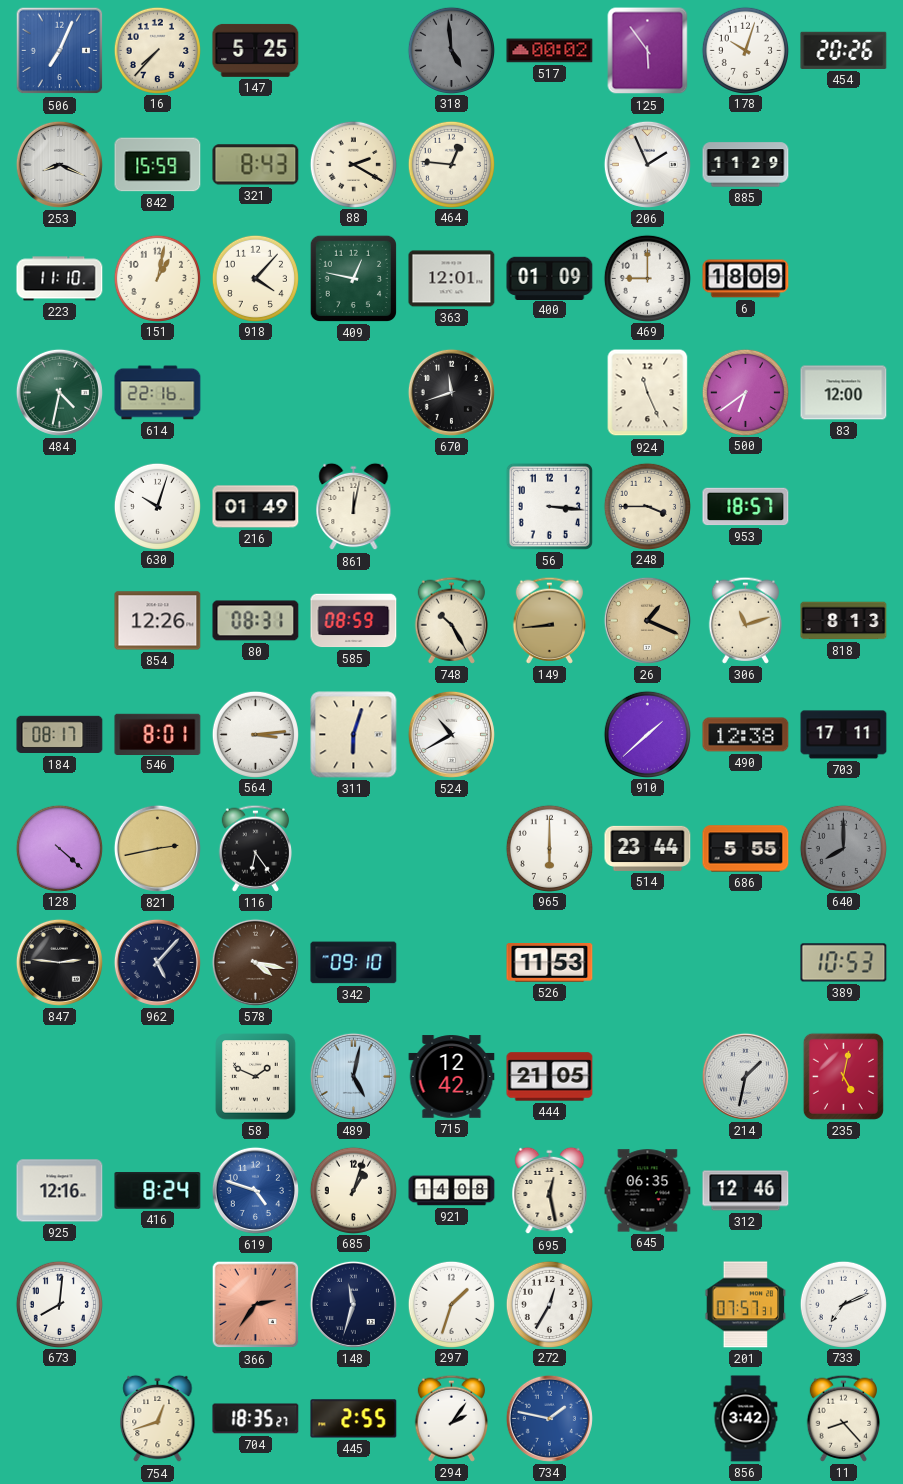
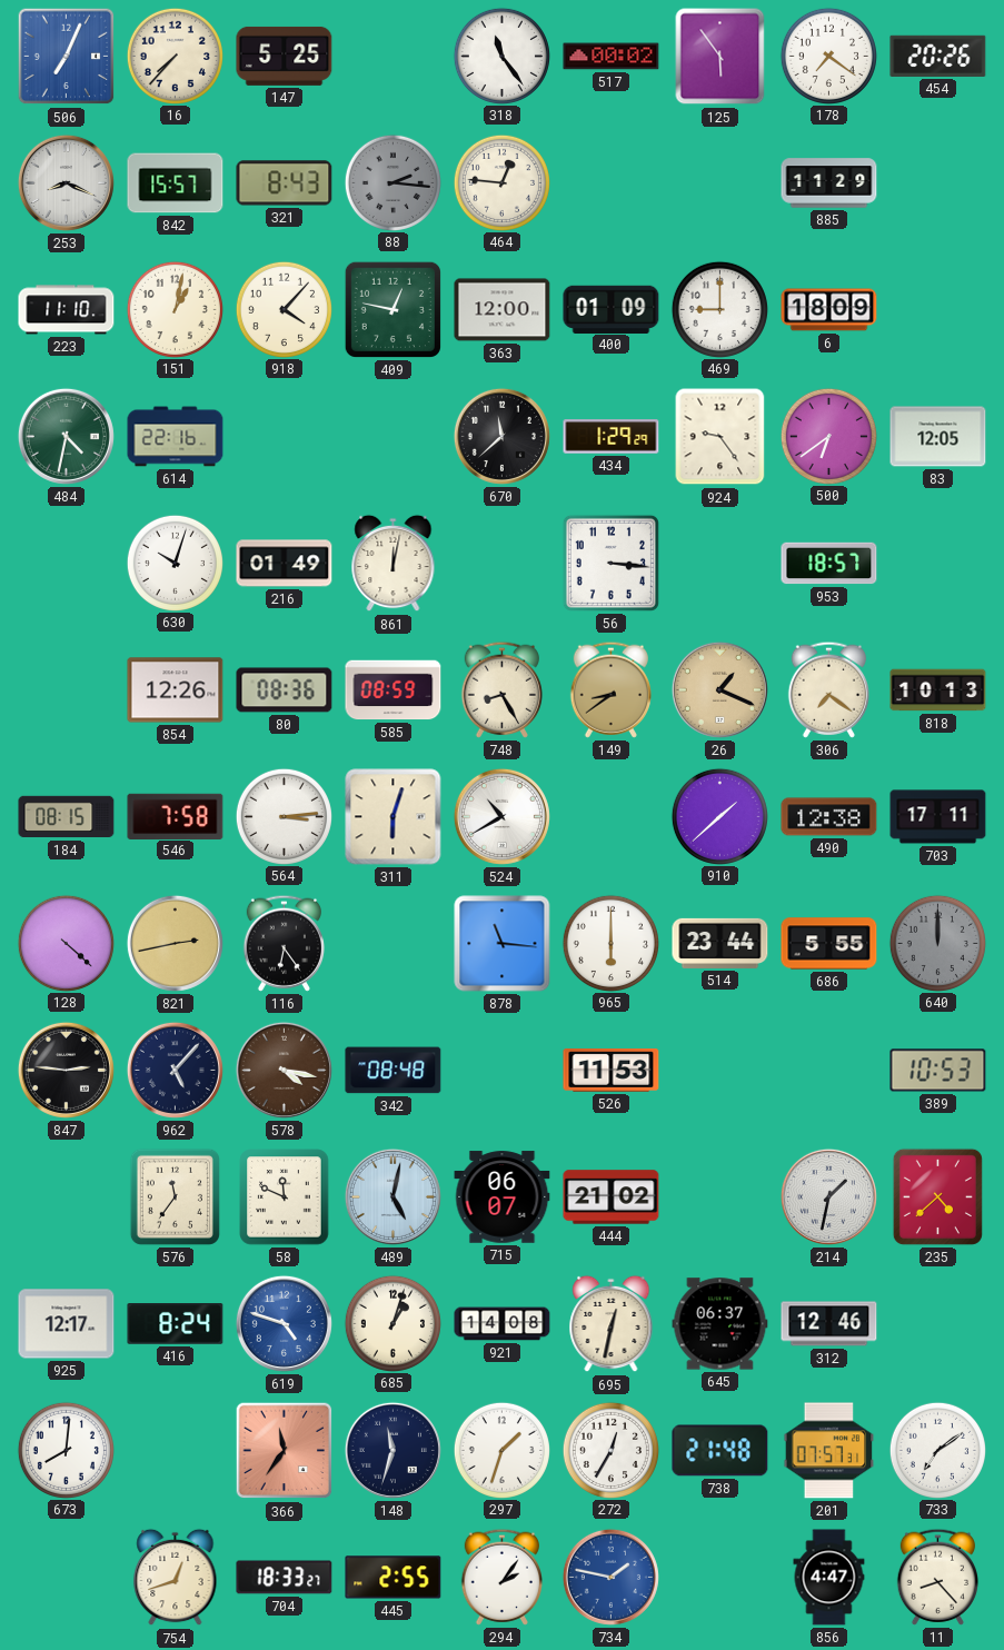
318: 4:59 -> 11:24
318 dial: grey -> white
178: 10:03 -> 7:21
842: 15:59 -> 15:57
88: 2:20 -> 2:16
88 dial: cream -> grey
206: 1:56 -> none
363: 12:01 -> 12:00
670: 11:42 -> 11:38
434: none -> 1:29
924: 11:26 -> 9:24
83: 12:00 -> 12:05
248: 3:45 -> none
80: 08:31 -> 08:36
748: 10:25 -> 8:25
149: 8:44 -> 8:39
306: 11:12 -> 7:21
818: 8:13 -> 10:13
184: 08:17 -> 08:15
546: 8:01 -> 7:58
878: none -> 11:16
640: 8:00 -> 12:00
342: 09:10 -> 08:48
576: none -> 11:36
58: 1:49 -> 11:49
715: 12:42 -> 06:07
444: 21:05 -> 21:02
235: 5:02 -> 4:38
925: 12:16 -> 12:17
695: 12:28 -> 12:32
645: 06:35 -> 06:37
366: 2:36 -> 11:36
738: none -> 21:48
733: 7:11 -> 7:09
704: 18:35 -> 18:33
856: 3:42 -> 4:47
